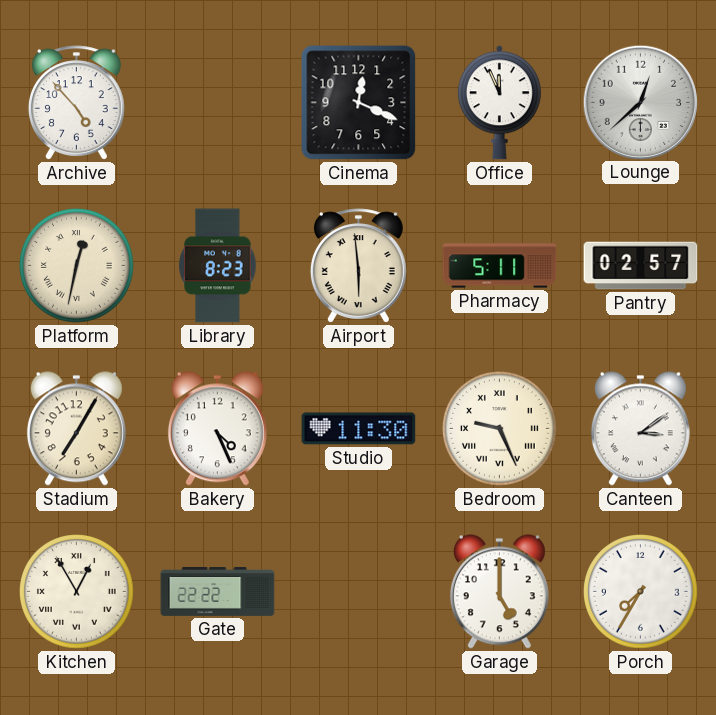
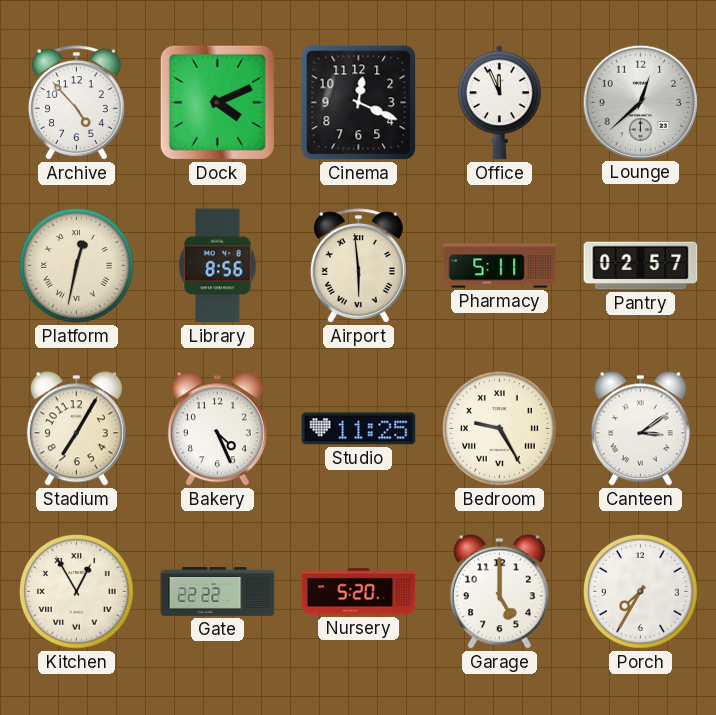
Dock: none -> 4:11
Library: 8:23 -> 8:56
Studio: 11:30 -> 11:25
Bedroom: 9:26 -> 9:25
Nursery: none -> 5:20
